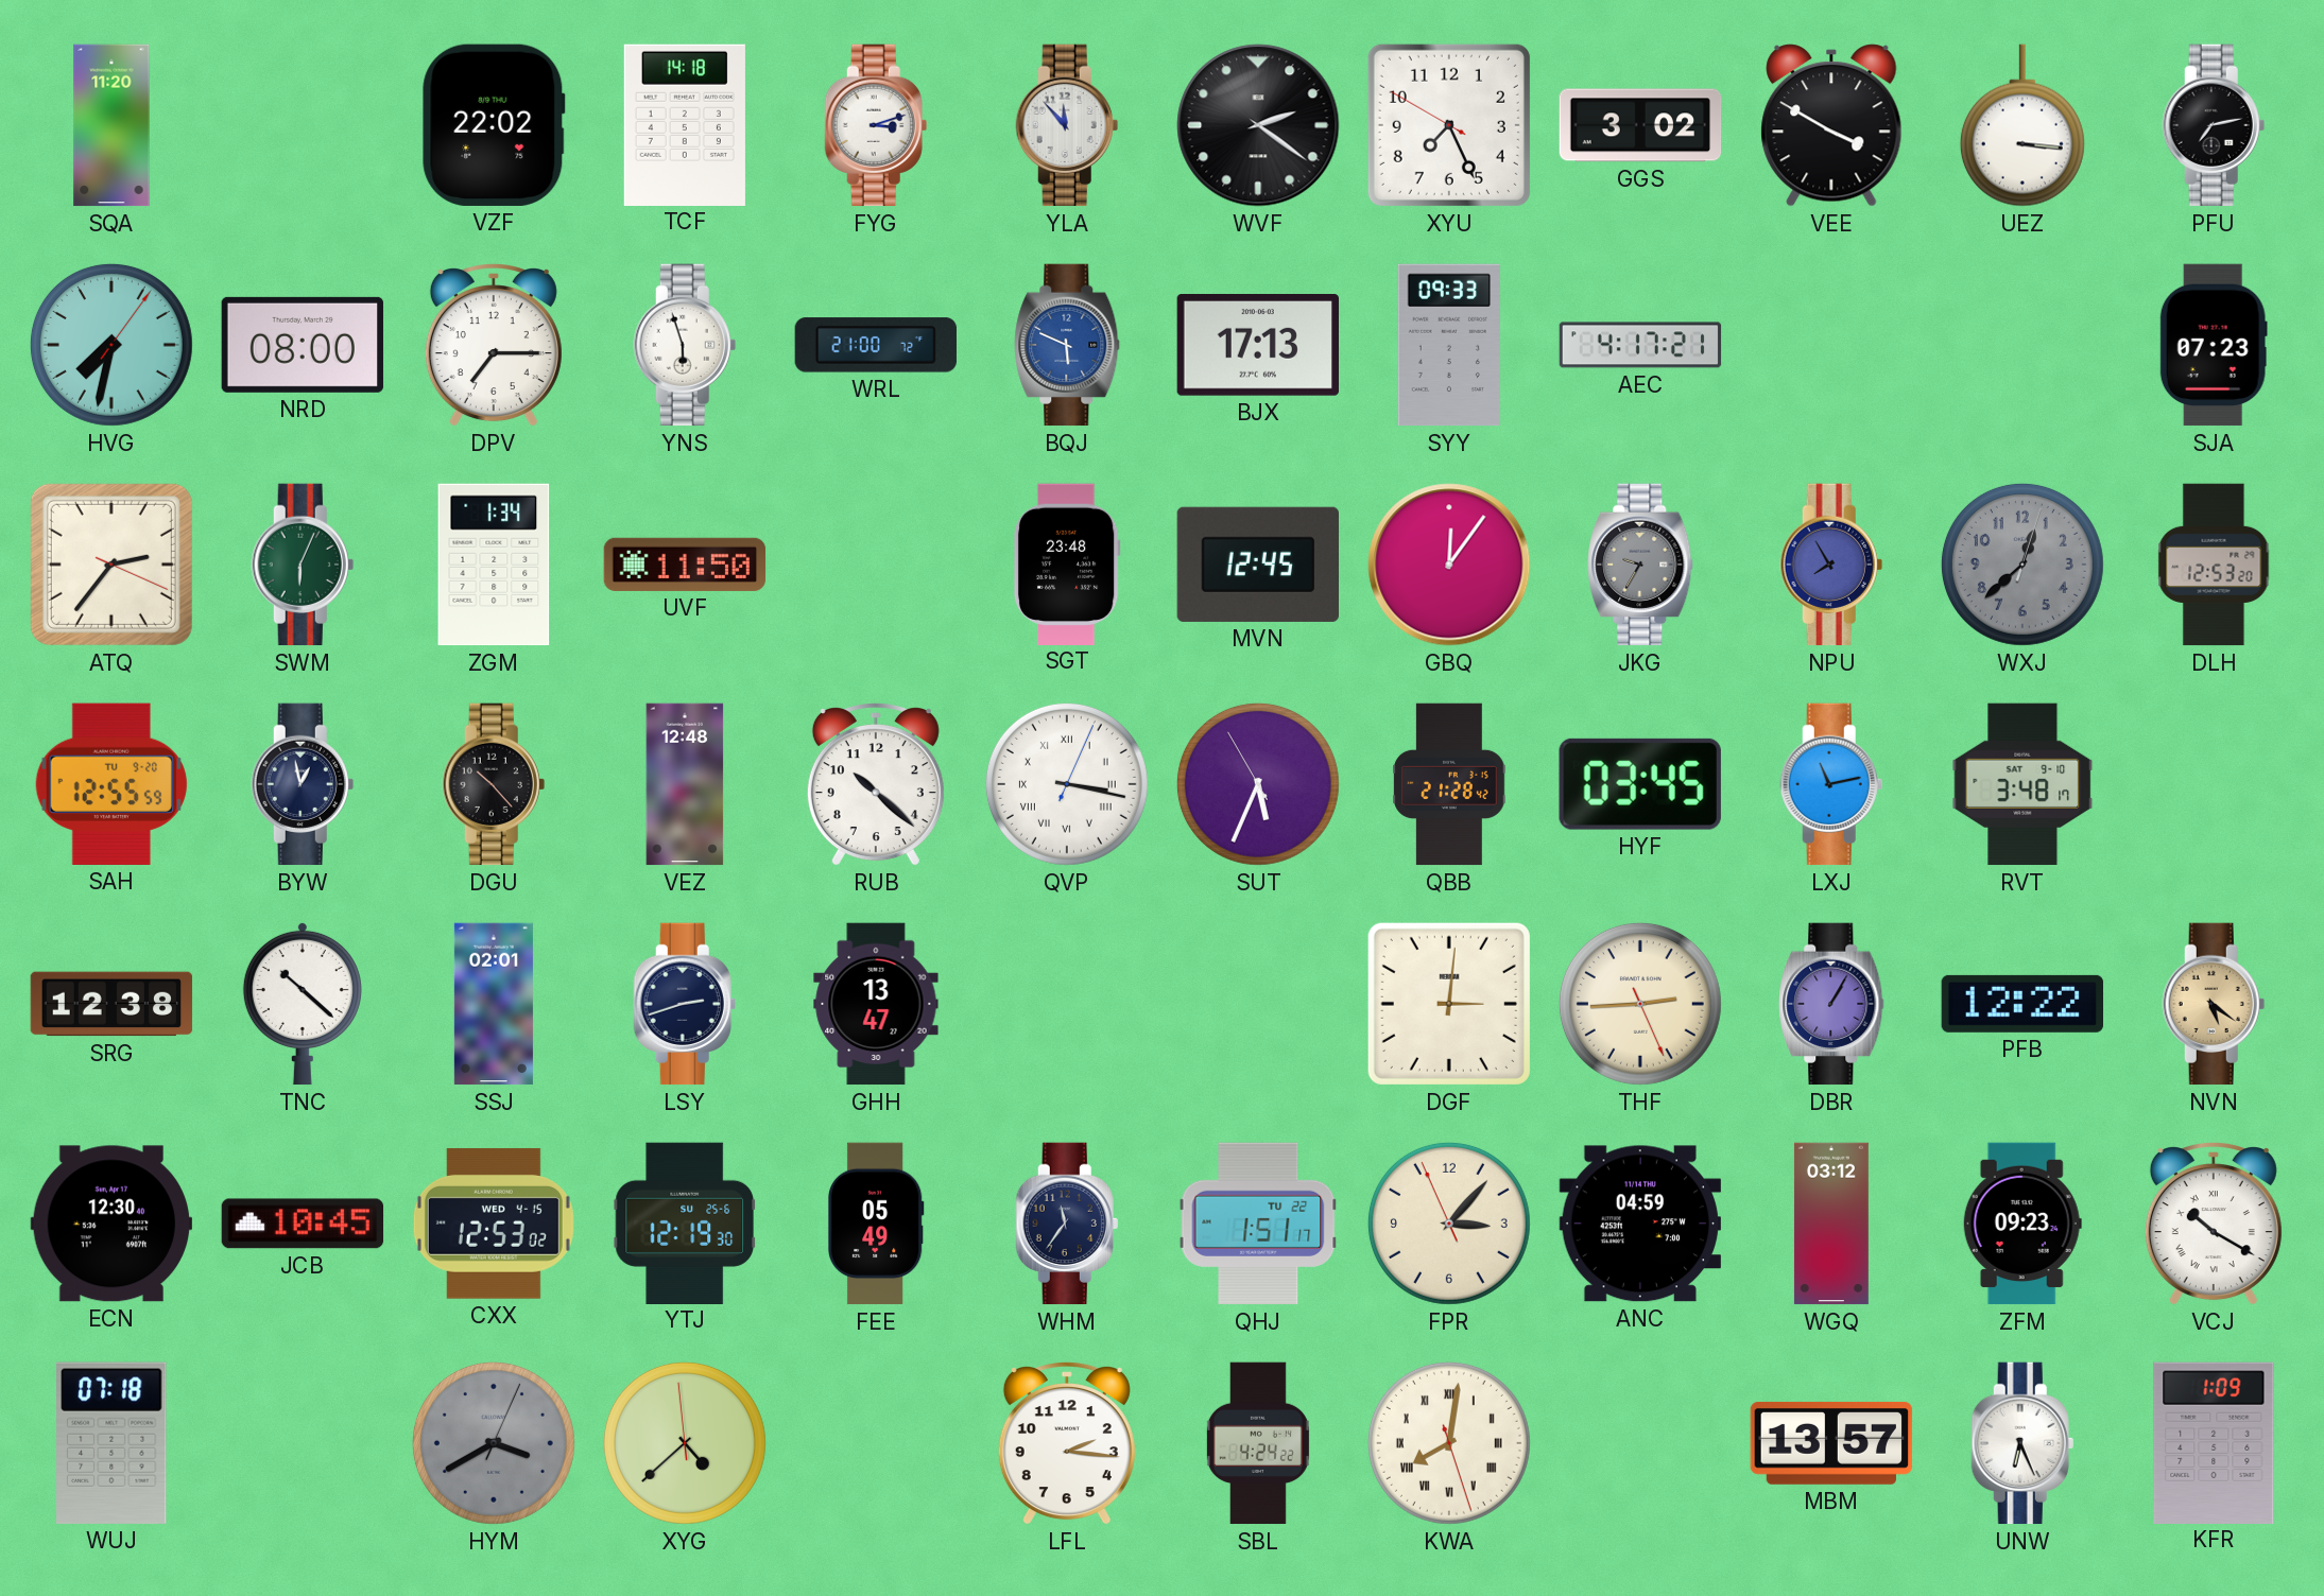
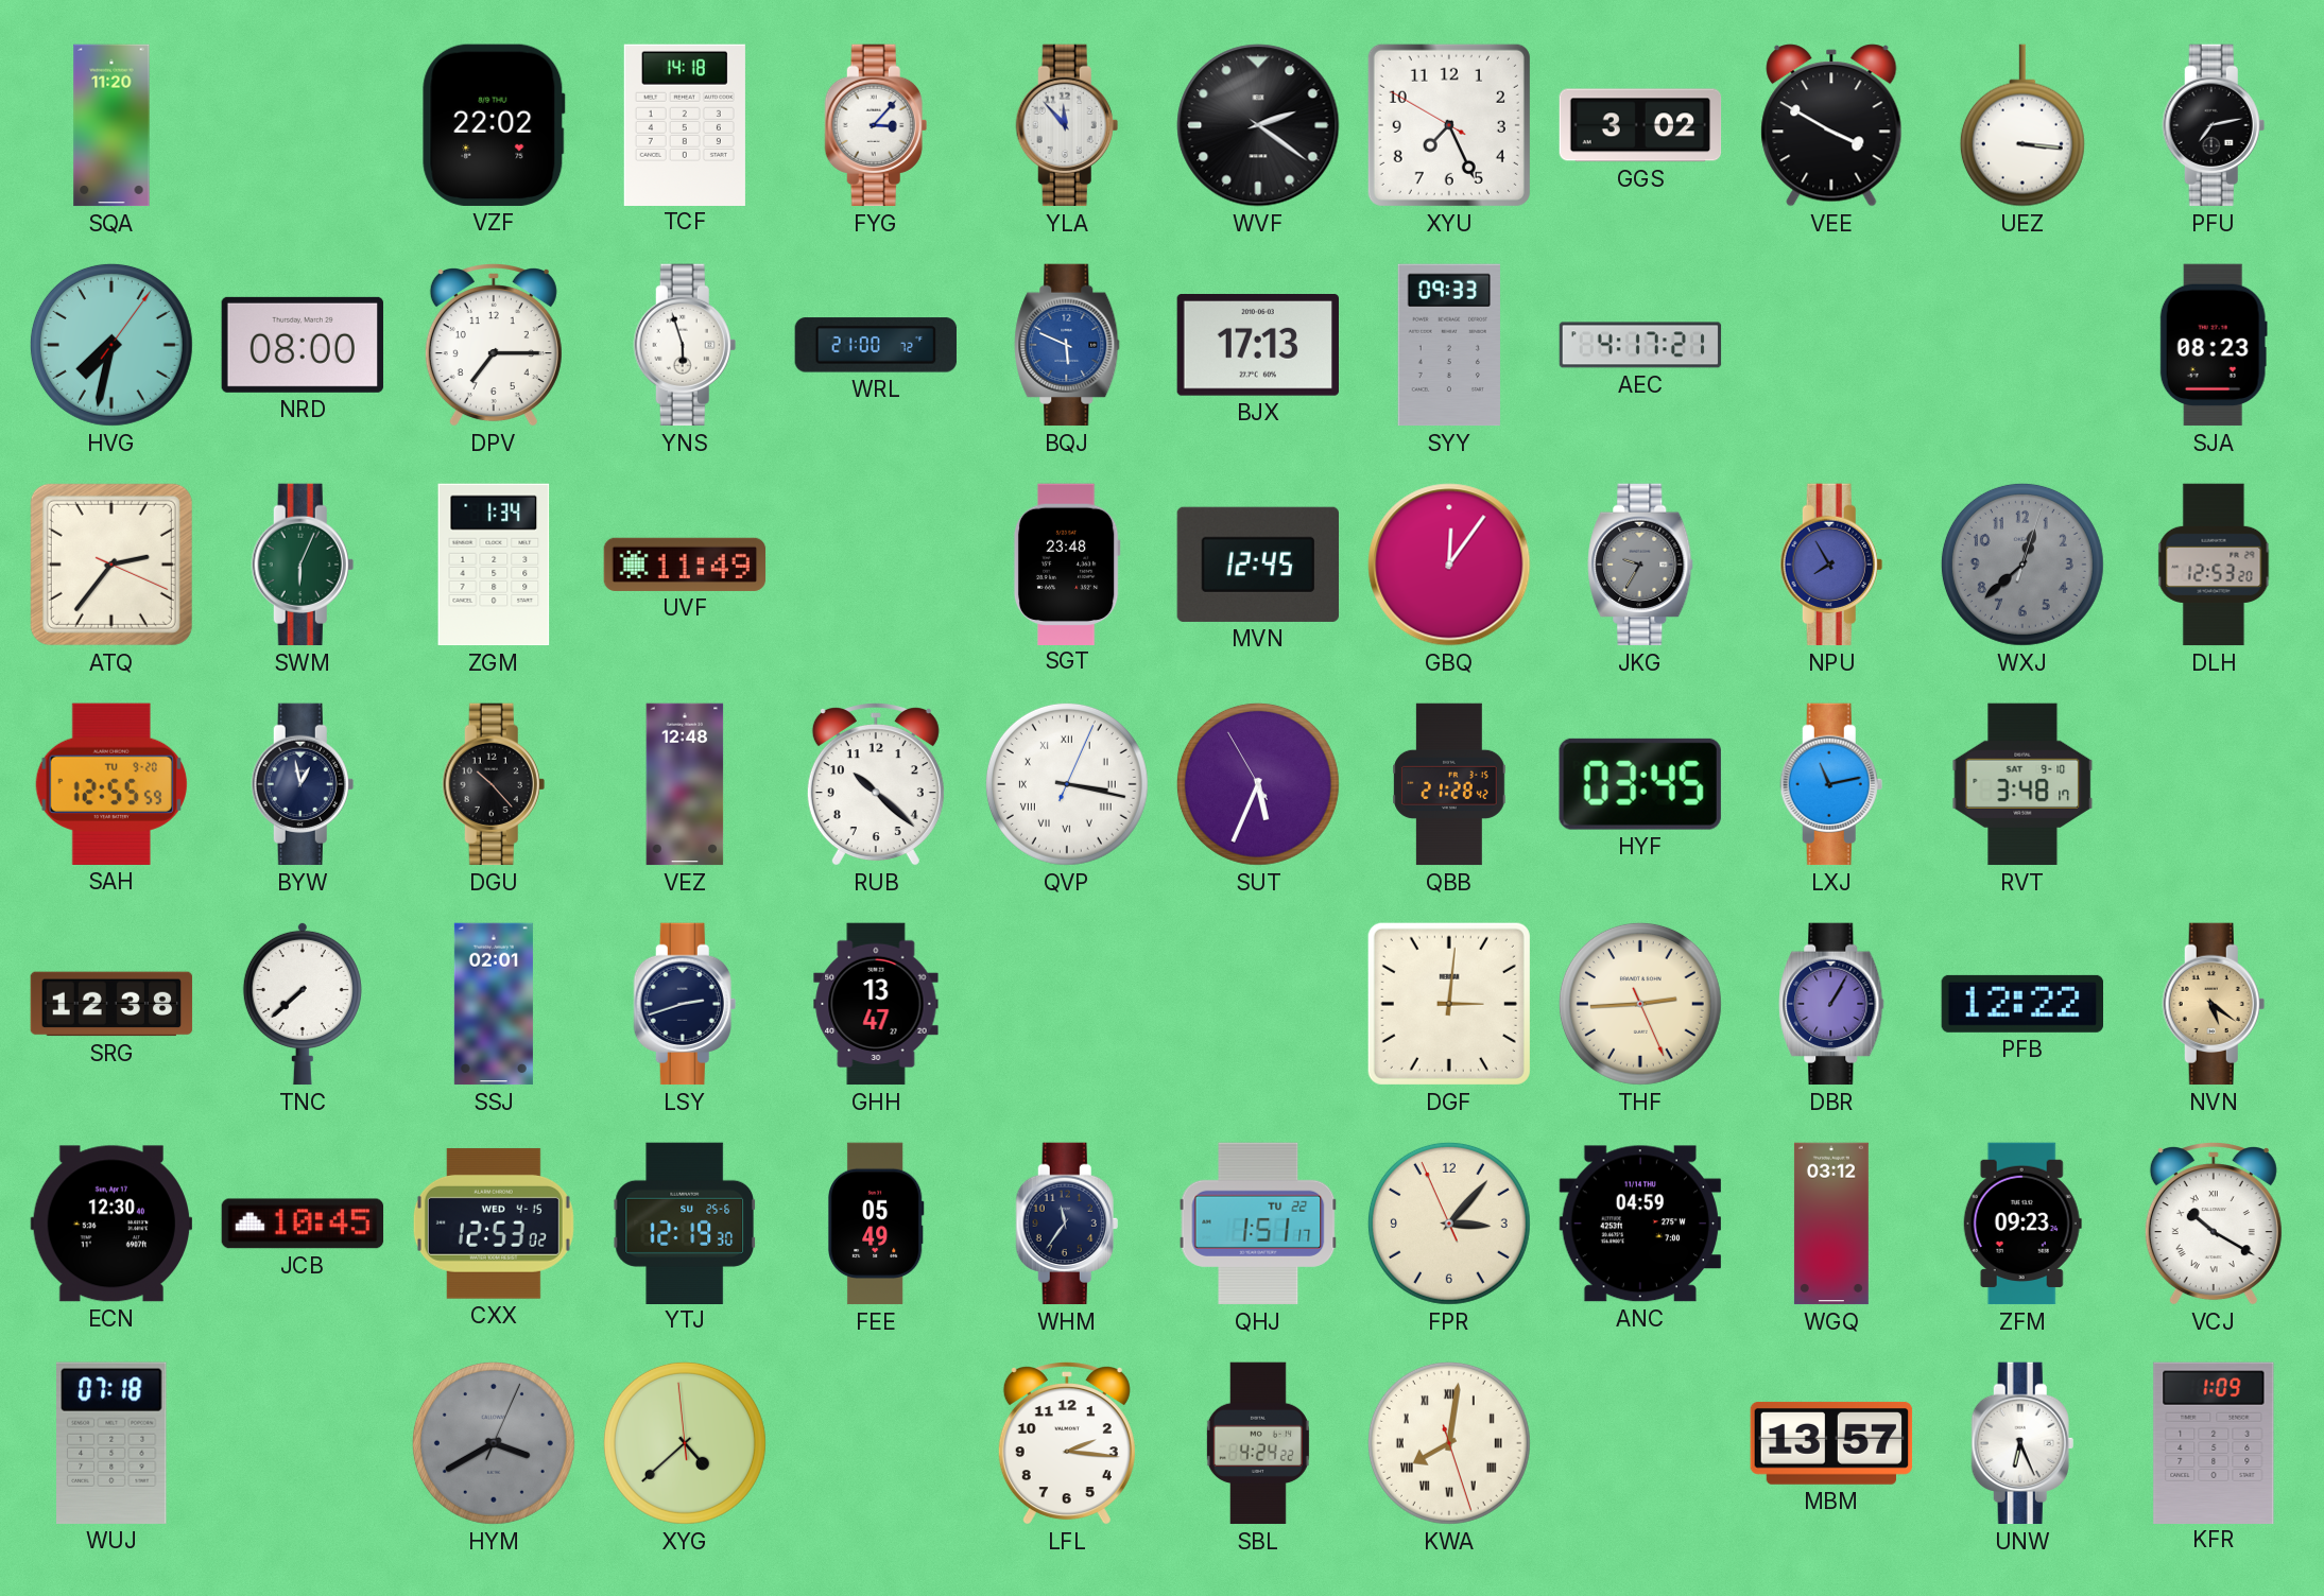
FYG: 3:12 -> 3:07
SJA: 07:23 -> 08:23
UVF: 11:50 -> 11:49
TNC: 10:22 -> 7:38
